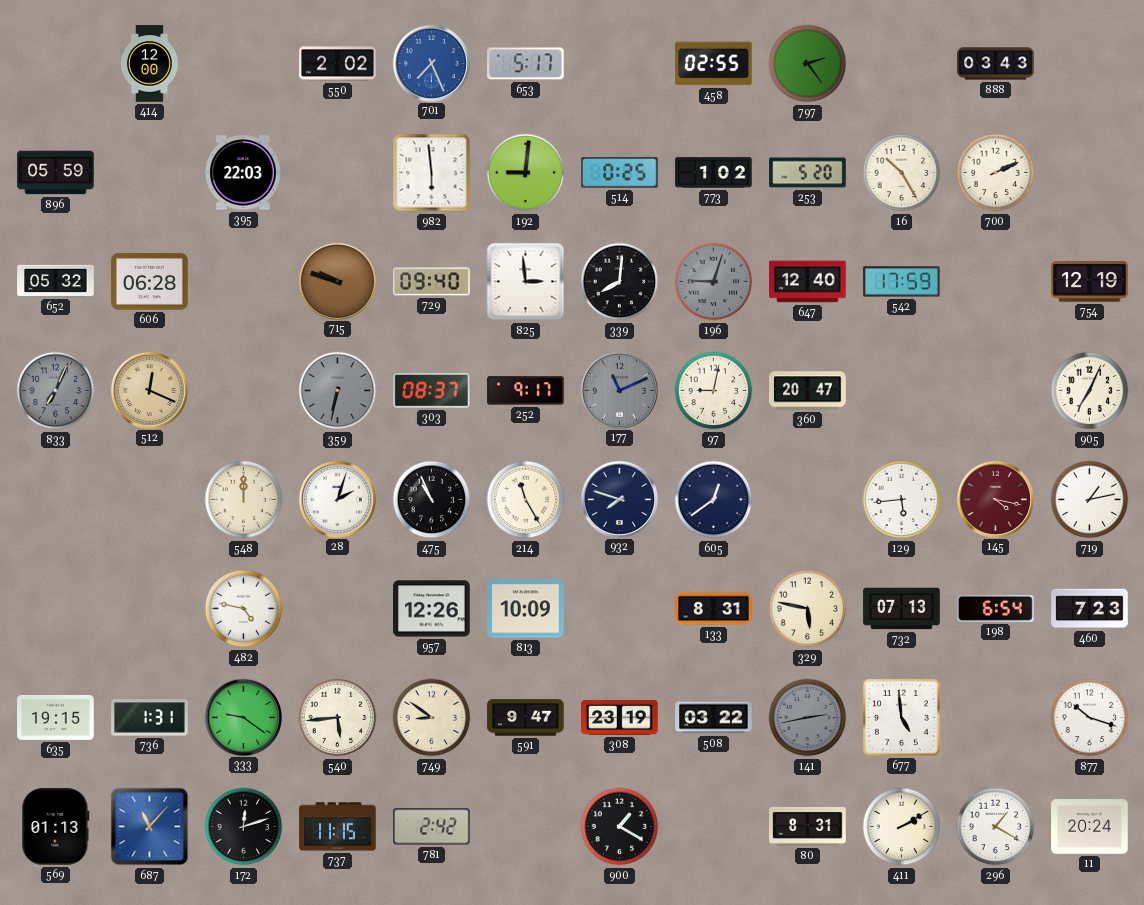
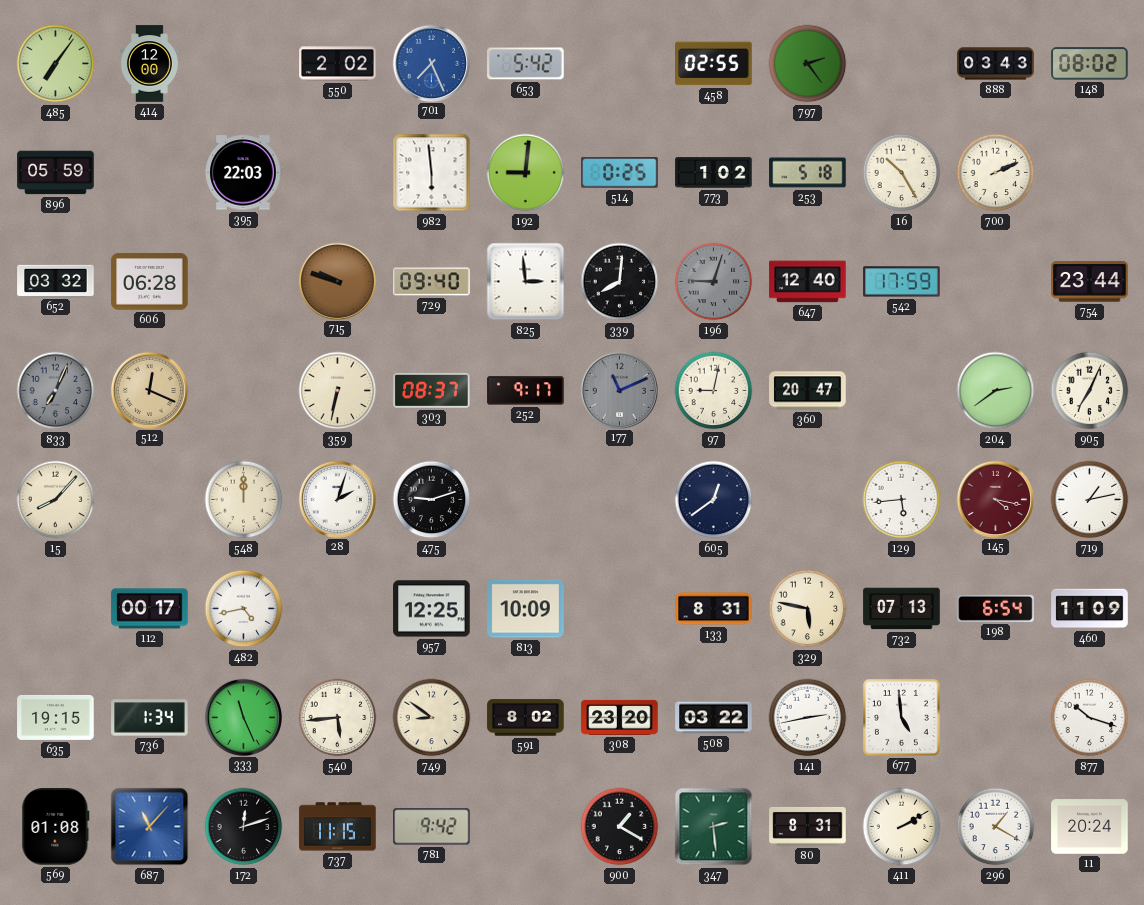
485: none -> 7:06
653: 5:17 -> 5:42
148: none -> 08:02
253: 5:20 -> 5:18
652: 05:32 -> 03:32
754: 12:19 -> 23:44
359 dial: grey -> cream
204: none -> 2:39
15: none -> 8:07
475: 10:56 -> 9:12
214: 11:25 -> none
932: 7:48 -> none
112: none -> 00:17
482: 4:47 -> 4:43
957: 12:26 -> 12:25
460: 7:23 -> 11:09
736: 1:31 -> 1:34
333: 9:21 -> 11:26
591: 9:47 -> 8:02
308: 23:19 -> 23:20
141 dial: grey -> white
569: 01:13 -> 01:08
781: 2:42 -> 9:42
347: none -> 2:29
